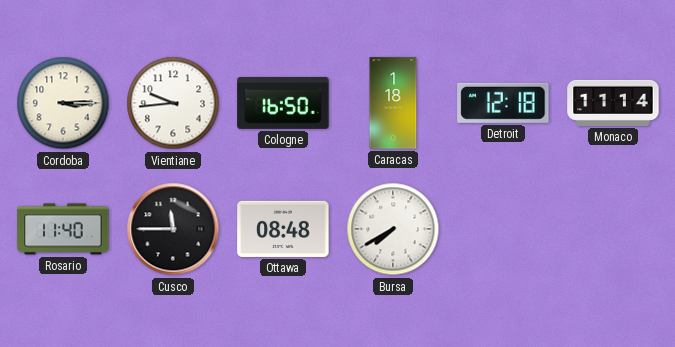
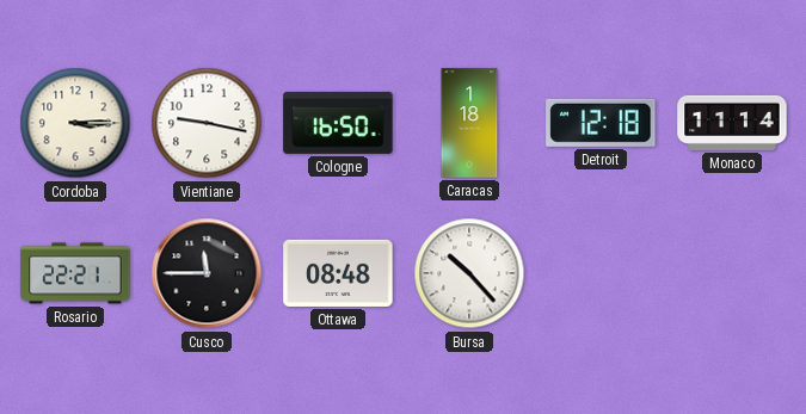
Vientiane: 9:44 -> 9:17
Rosario: 11:40 -> 22:21
Bursa: 7:40 -> 10:23
